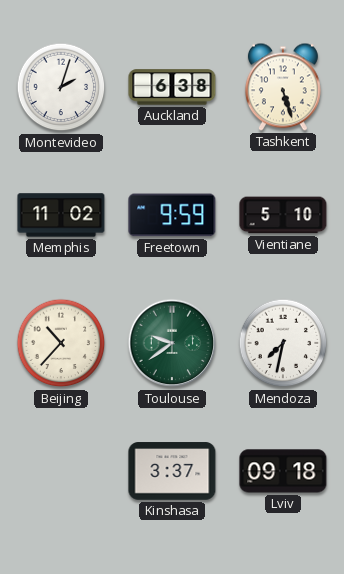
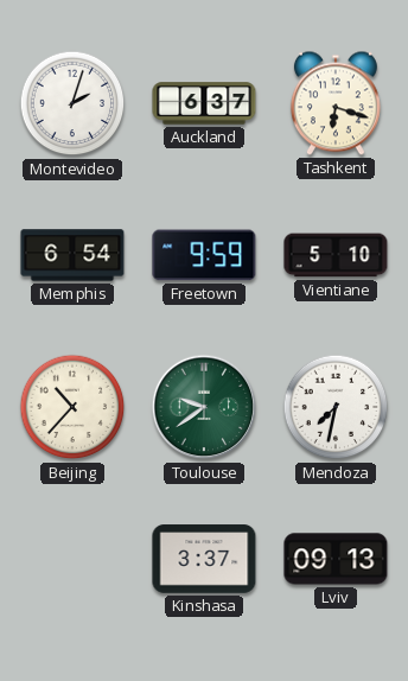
Auckland: 6:38 -> 6:37
Tashkent: 5:27 -> 6:18
Memphis: 11:02 -> 6:54
Lviv: 09:18 -> 09:13
